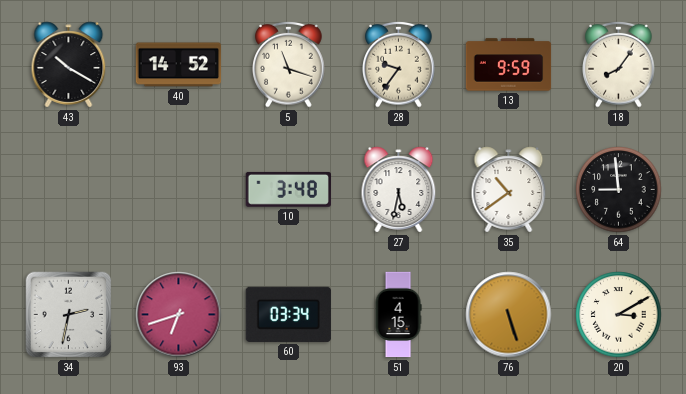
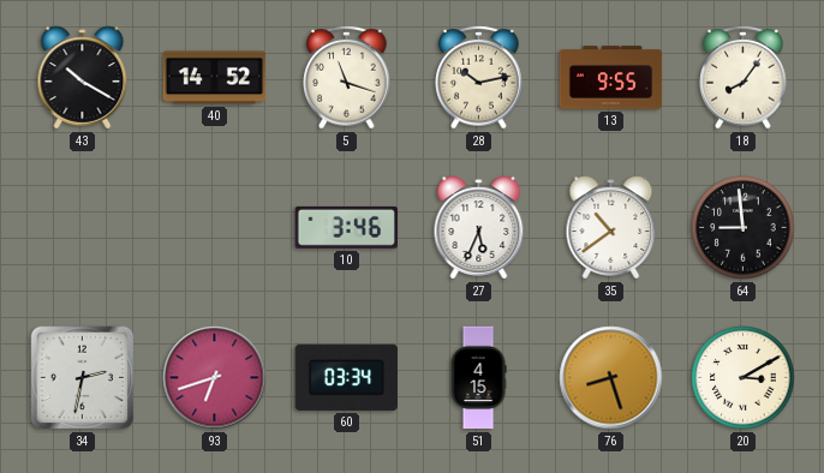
28: 9:36 -> 10:13
13: 9:59 -> 9:55
10: 3:48 -> 3:46
27: 5:32 -> 5:34
76: 5:27 -> 8:27
